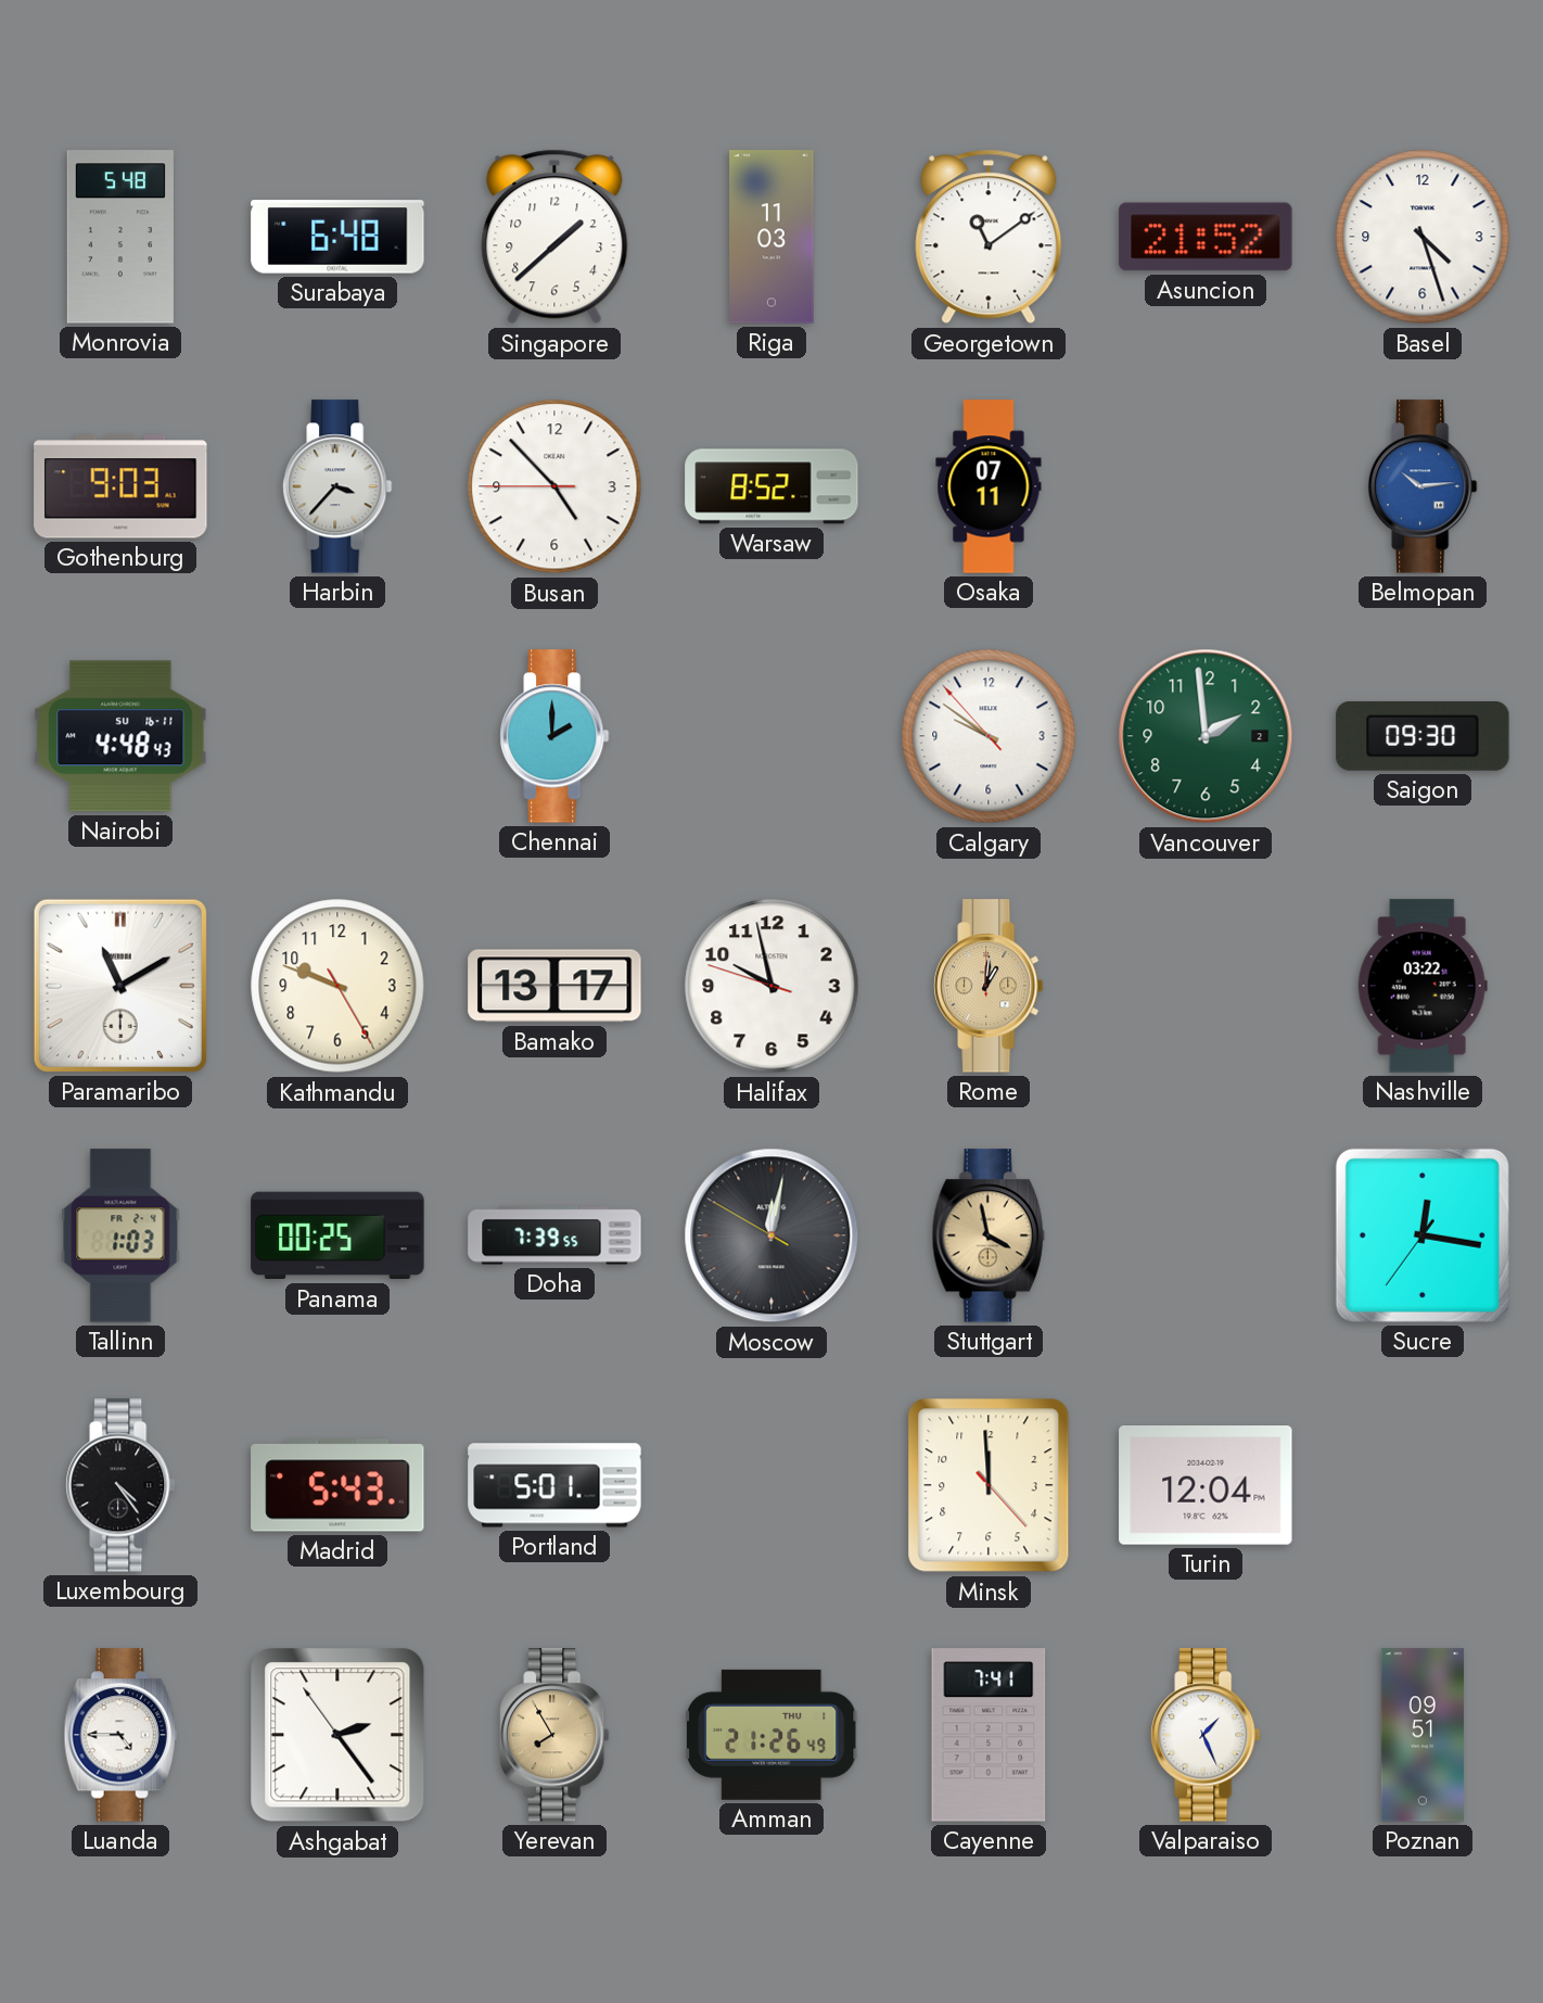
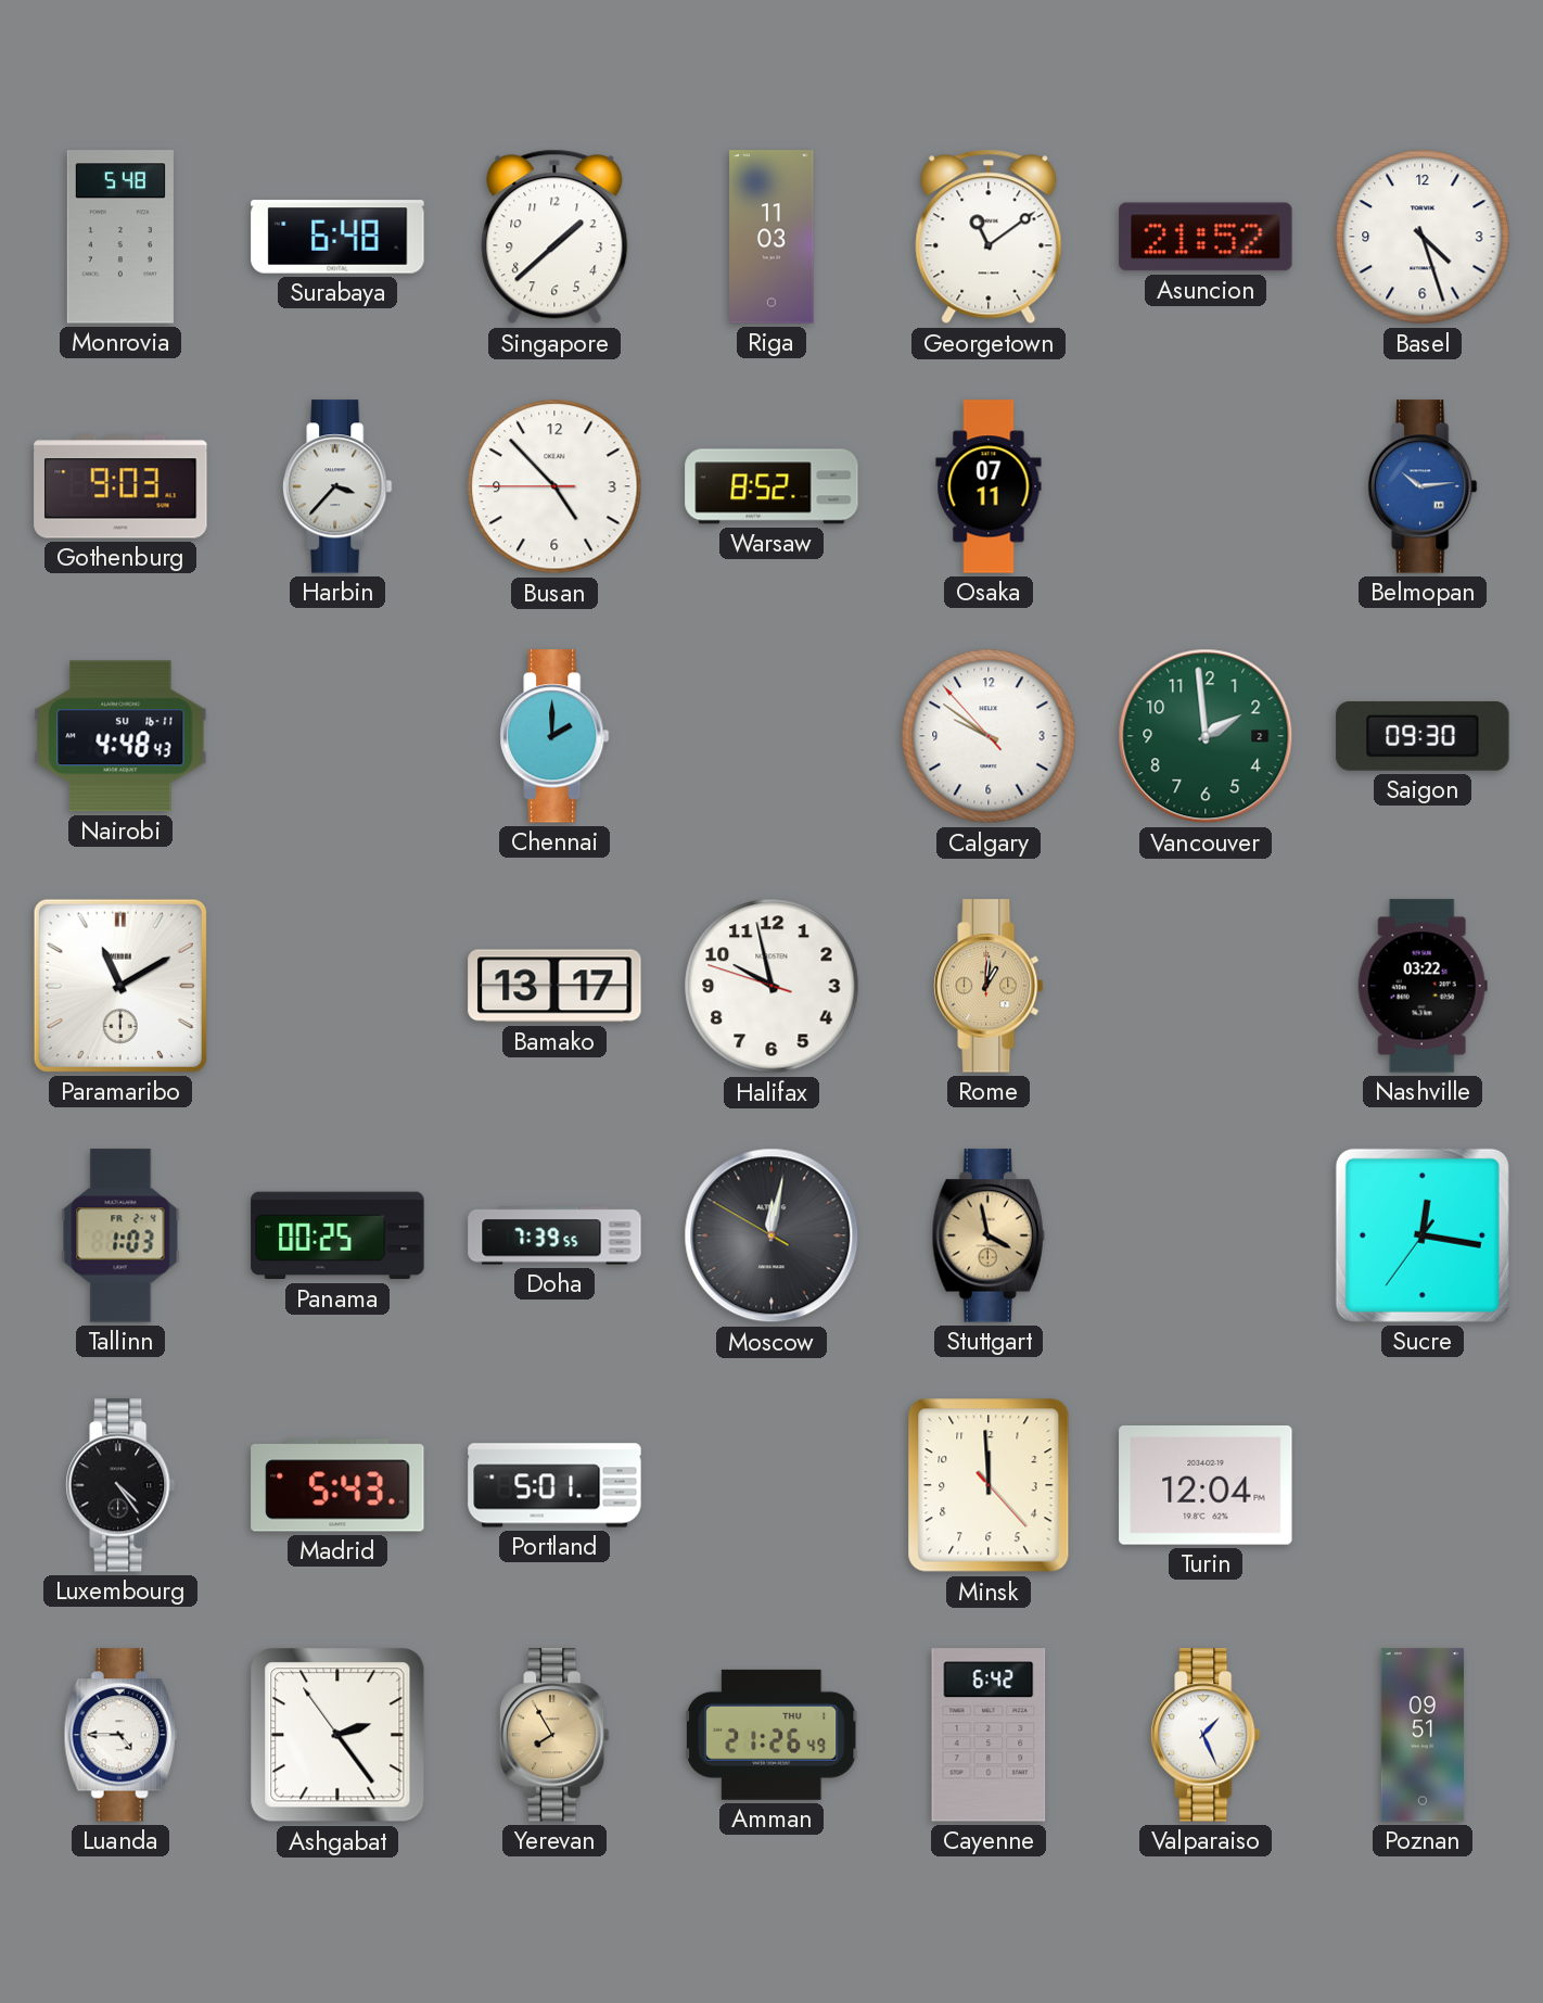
Kathmandu: 9:48 -> none
Cayenne: 7:41 -> 6:42
